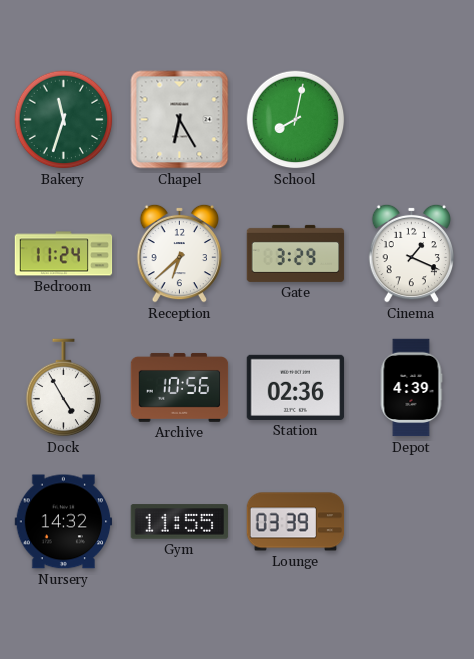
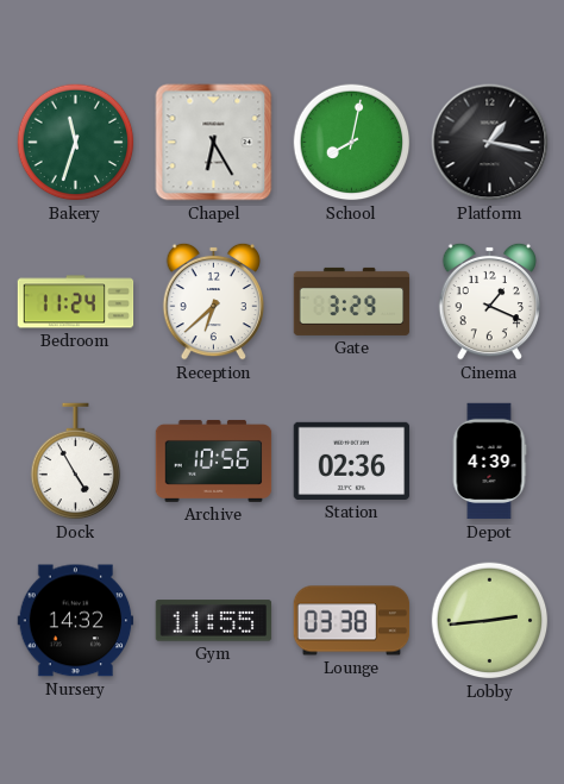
Platform: none -> 1:17
Lounge: 03:39 -> 03:38
Lobby: none -> 2:44
